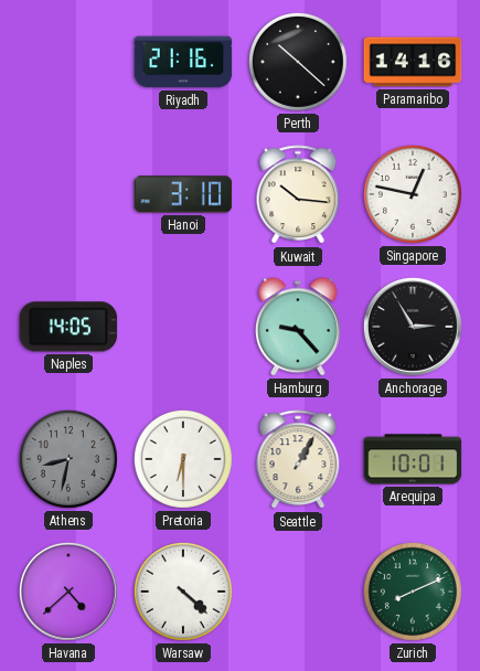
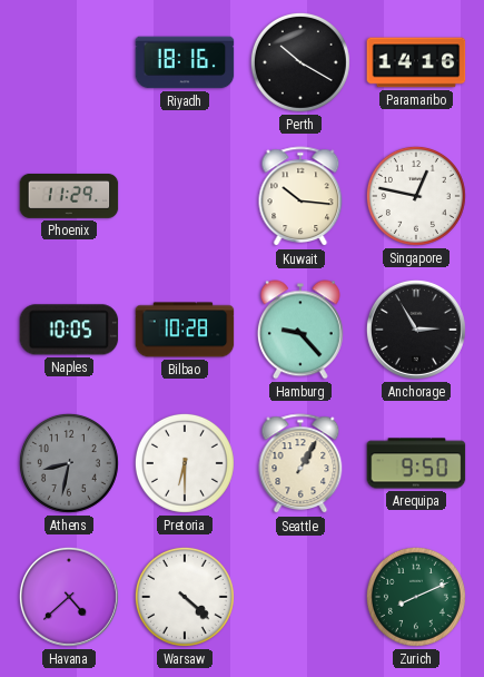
Riyadh: 21:16 -> 18:16
Perth: 10:22 -> 10:20
Phoenix: none -> 11:29
Hanoi: 3:10 -> none
Naples: 14:05 -> 10:05
Bilbao: none -> 10:28
Arequipa: 10:01 -> 9:50
